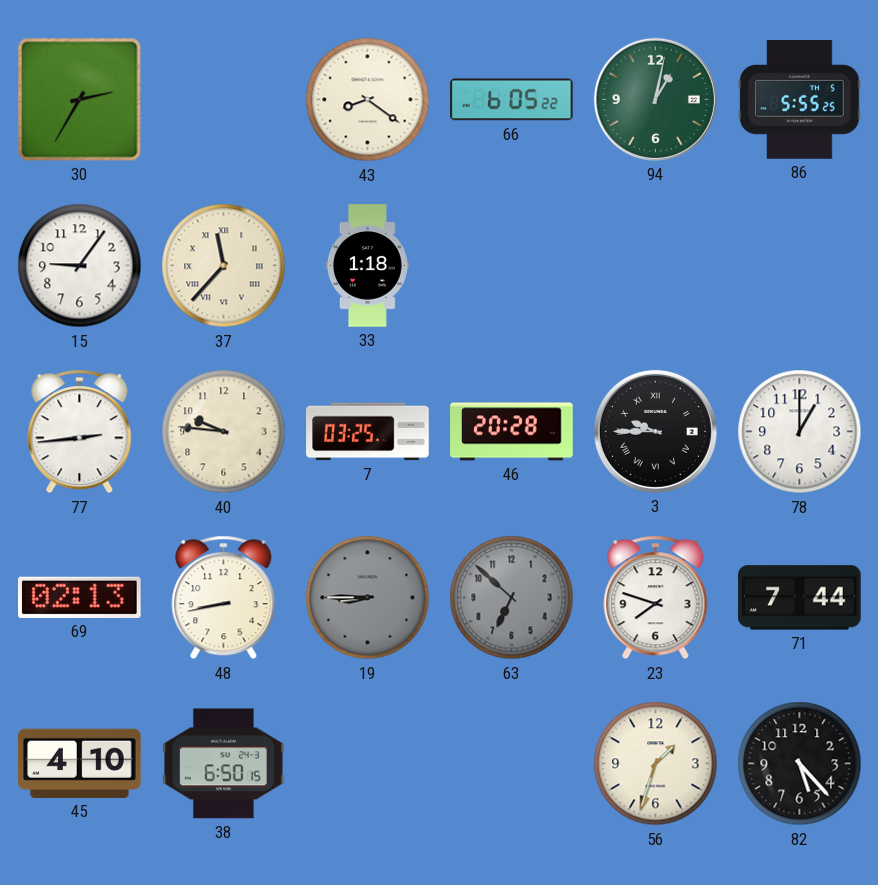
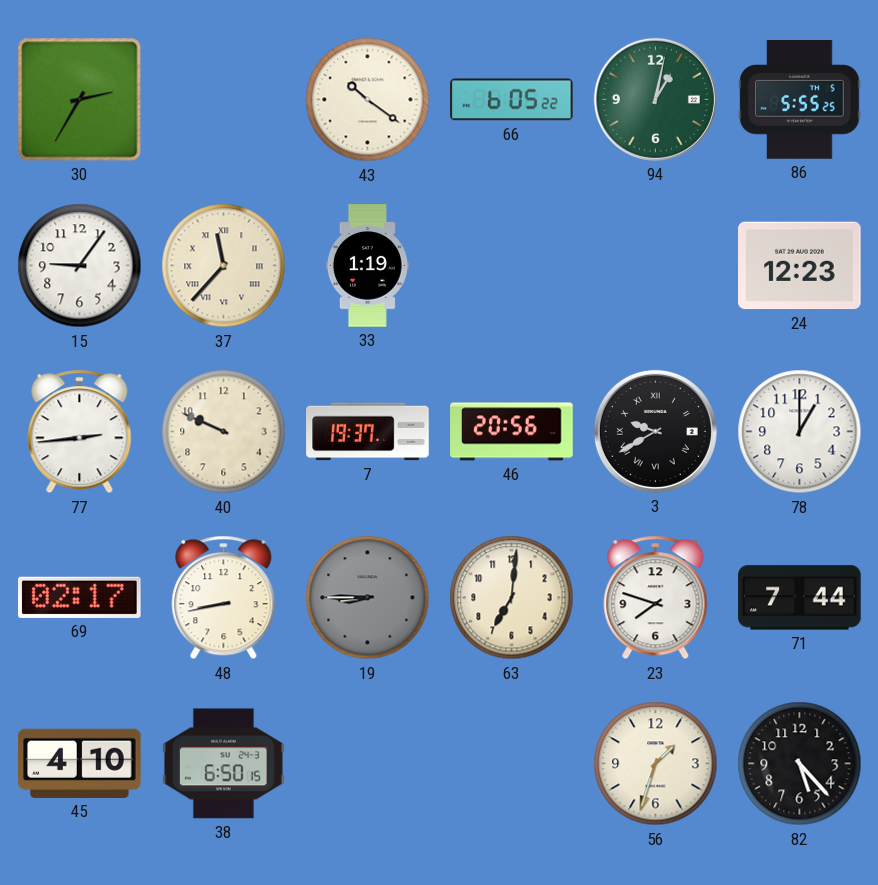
43: 8:21 -> 10:21
33: 1:18 -> 1:19
24: none -> 12:23
40: 9:46 -> 9:49
7: 03:25 -> 19:37
46: 20:28 -> 20:56
3: 9:45 -> 9:40
69: 02:13 -> 02:17
63: 6:52 -> 7:01
63 dial: grey -> cream
